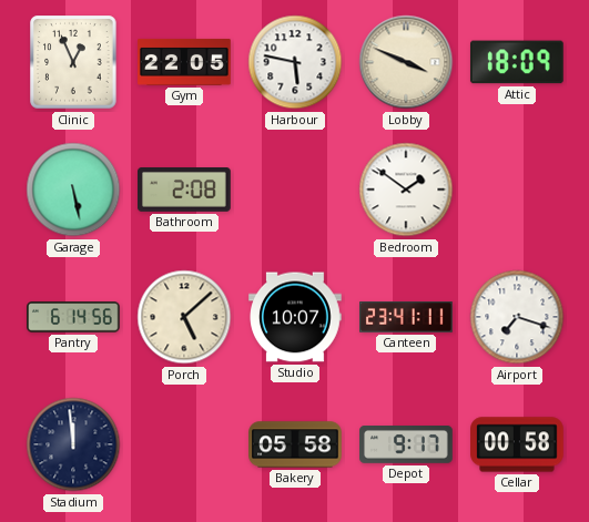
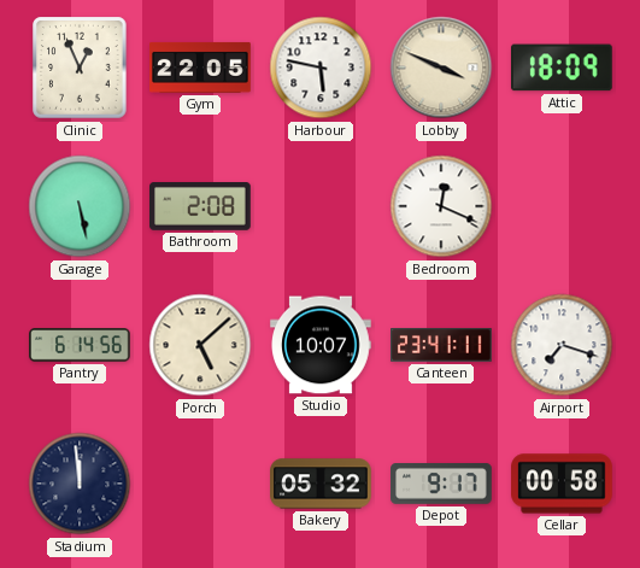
Bedroom: 1:51 -> 12:19
Bakery: 05:58 -> 05:32
